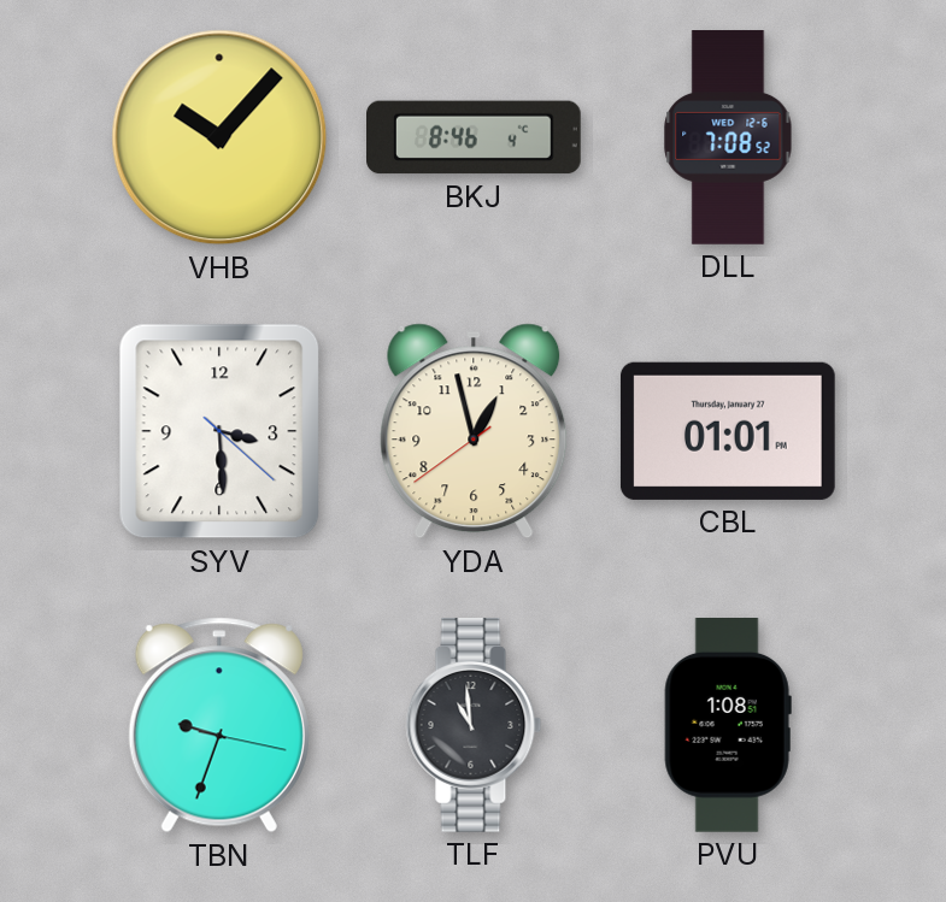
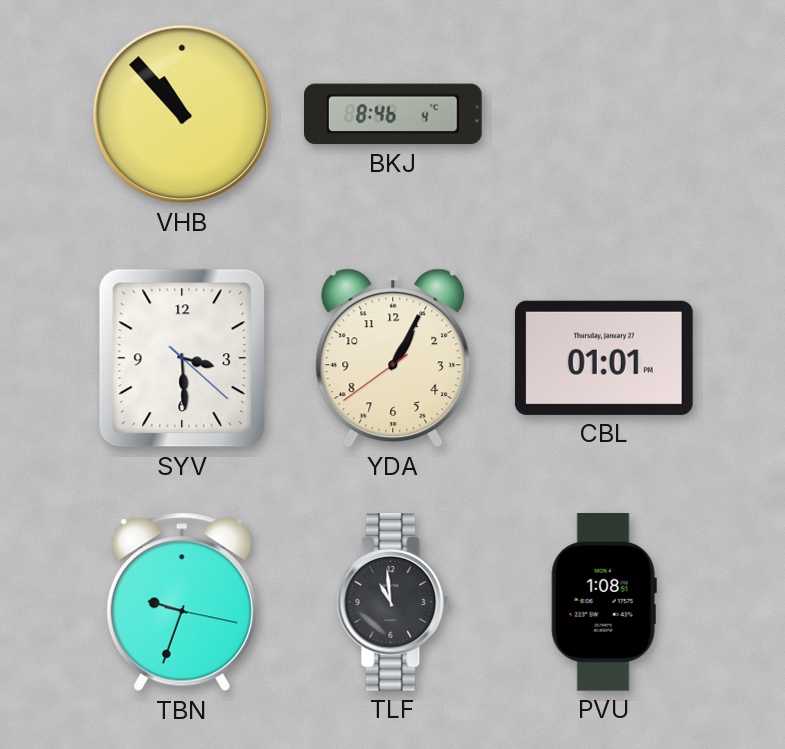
VHB: 10:07 -> 10:53
DLL: 7:08 -> none
YDA: 12:57 -> 1:04
